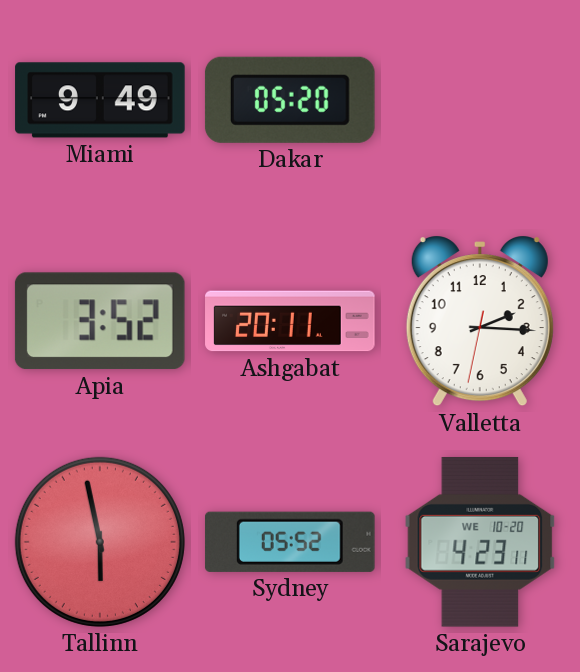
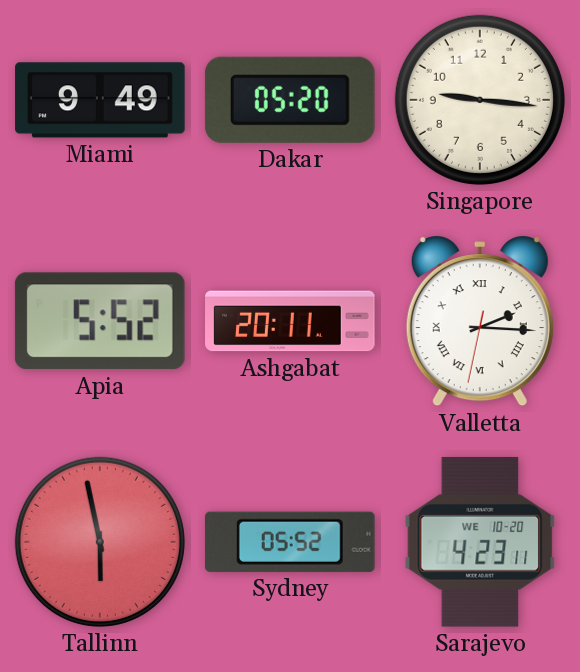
Singapore: none -> 9:16
Apia: 3:52 -> 5:52
Valletta numerals: Arabic -> Roman
